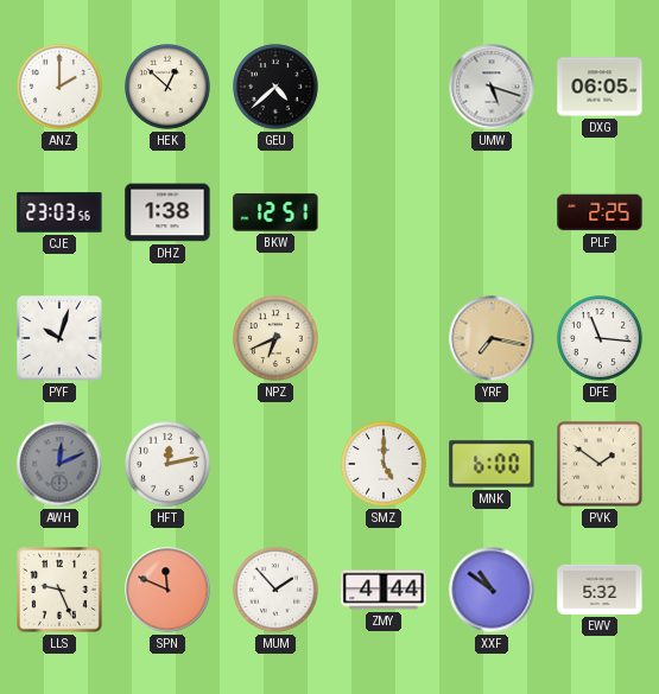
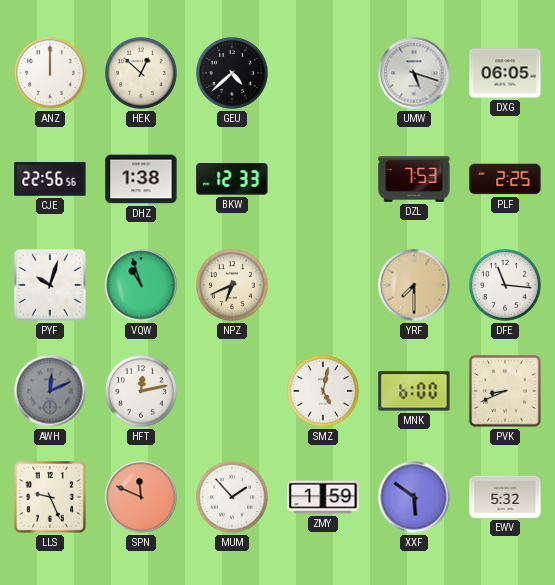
ANZ: 2:00 -> 12:00
CJE: 23:03 -> 22:56
BKW: 12:51 -> 12:33
DZL: none -> 7:53
VQW: none -> 10:57
YRF: 7:17 -> 7:30
SMZ: 5:00 -> 5:02
PVK: 1:51 -> 8:41
ZMY: 4:44 -> 1:59
XXF: 10:51 -> 5:51
